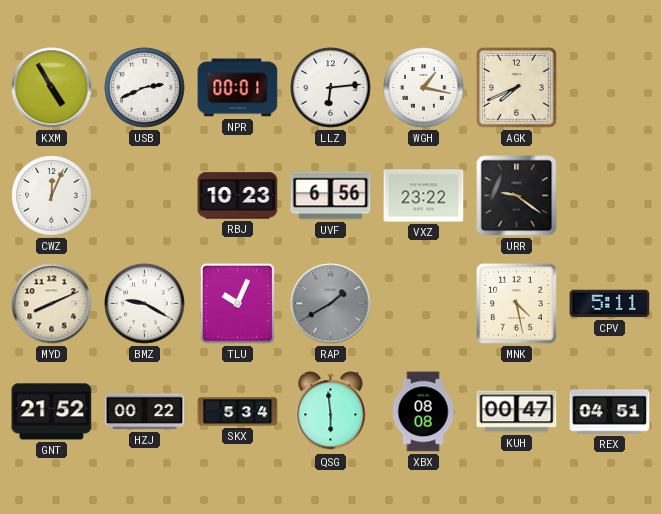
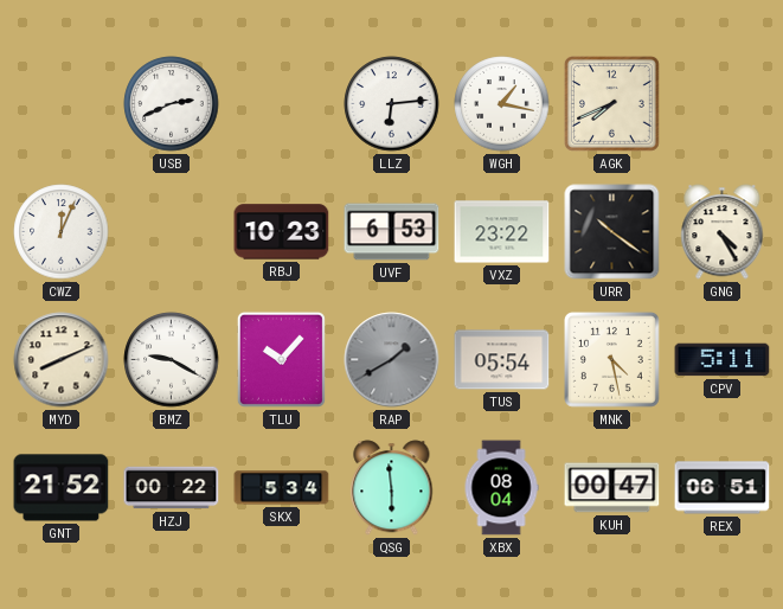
KXM: 4:55 -> none
NPR: 00:01 -> none
UVF: 6:56 -> 6:53
URR: 9:21 -> 10:21
GNG: none -> 4:25
TLU: 10:04 -> 10:07
TUS: none -> 05:54
XBX: 08:08 -> 08:04
REX: 04:51 -> 06:51
